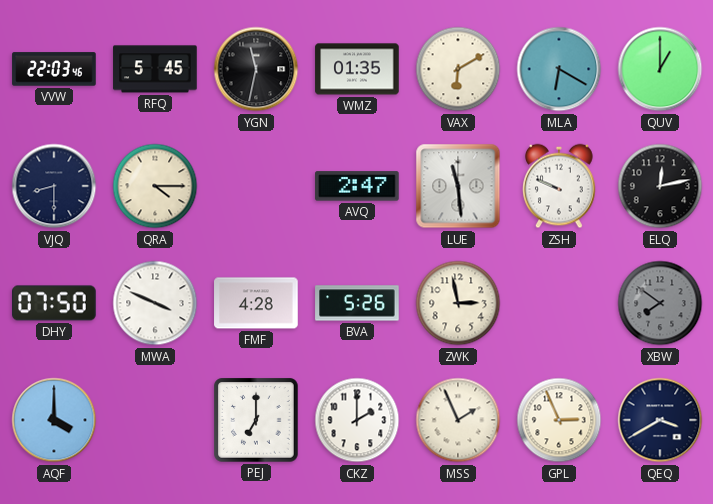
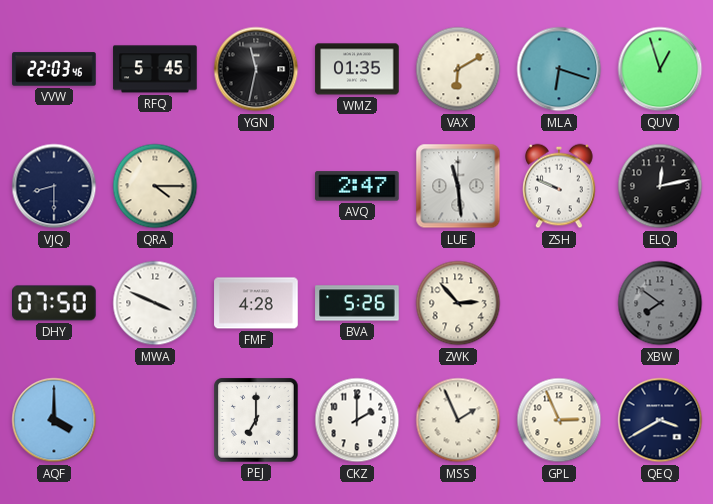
MLA: 6:20 -> 6:18
QUV: 1:00 -> 12:57
ZWK: 2:58 -> 2:53
